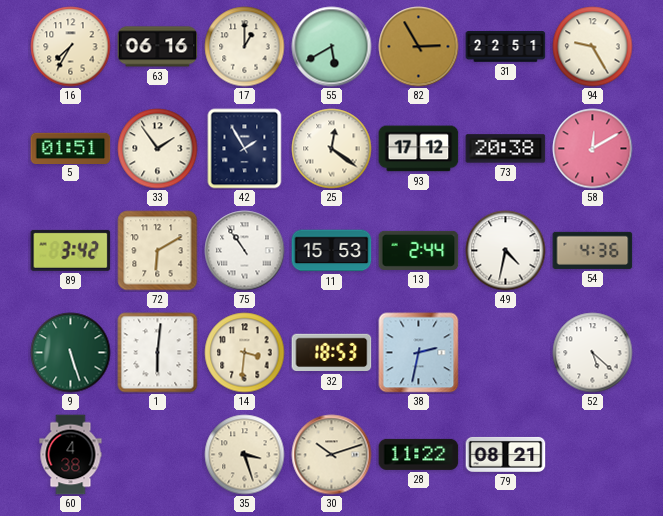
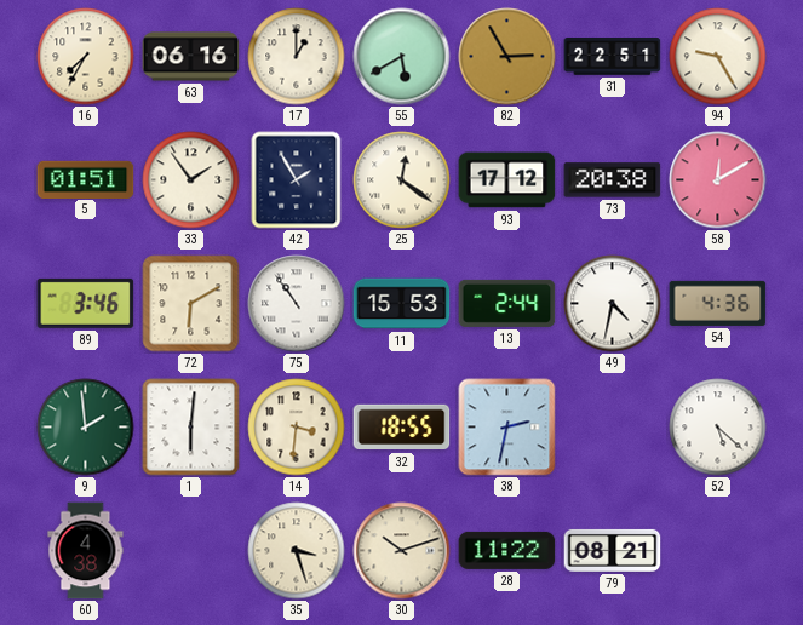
89: 3:42 -> 3:46
9: 5:27 -> 1:59
32: 18:53 -> 18:55
